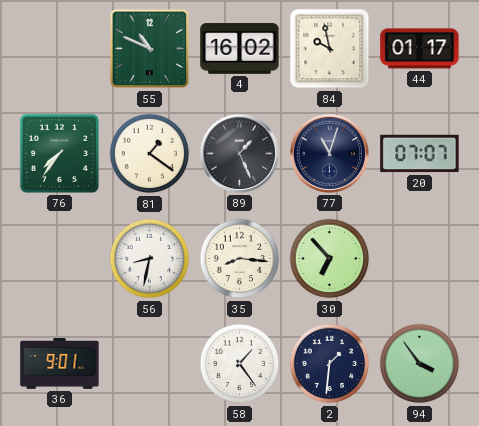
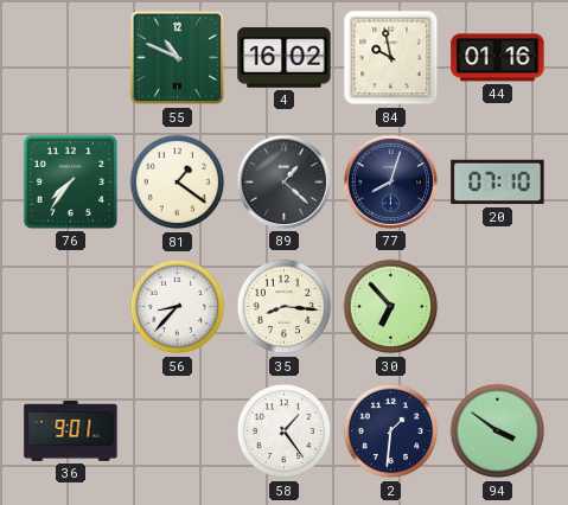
44: 01:17 -> 01:16
89: 1:26 -> 1:22
77: 11:03 -> 8:03
20: 07:07 -> 07:10
56: 8:32 -> 8:37
94: 3:54 -> 3:51
